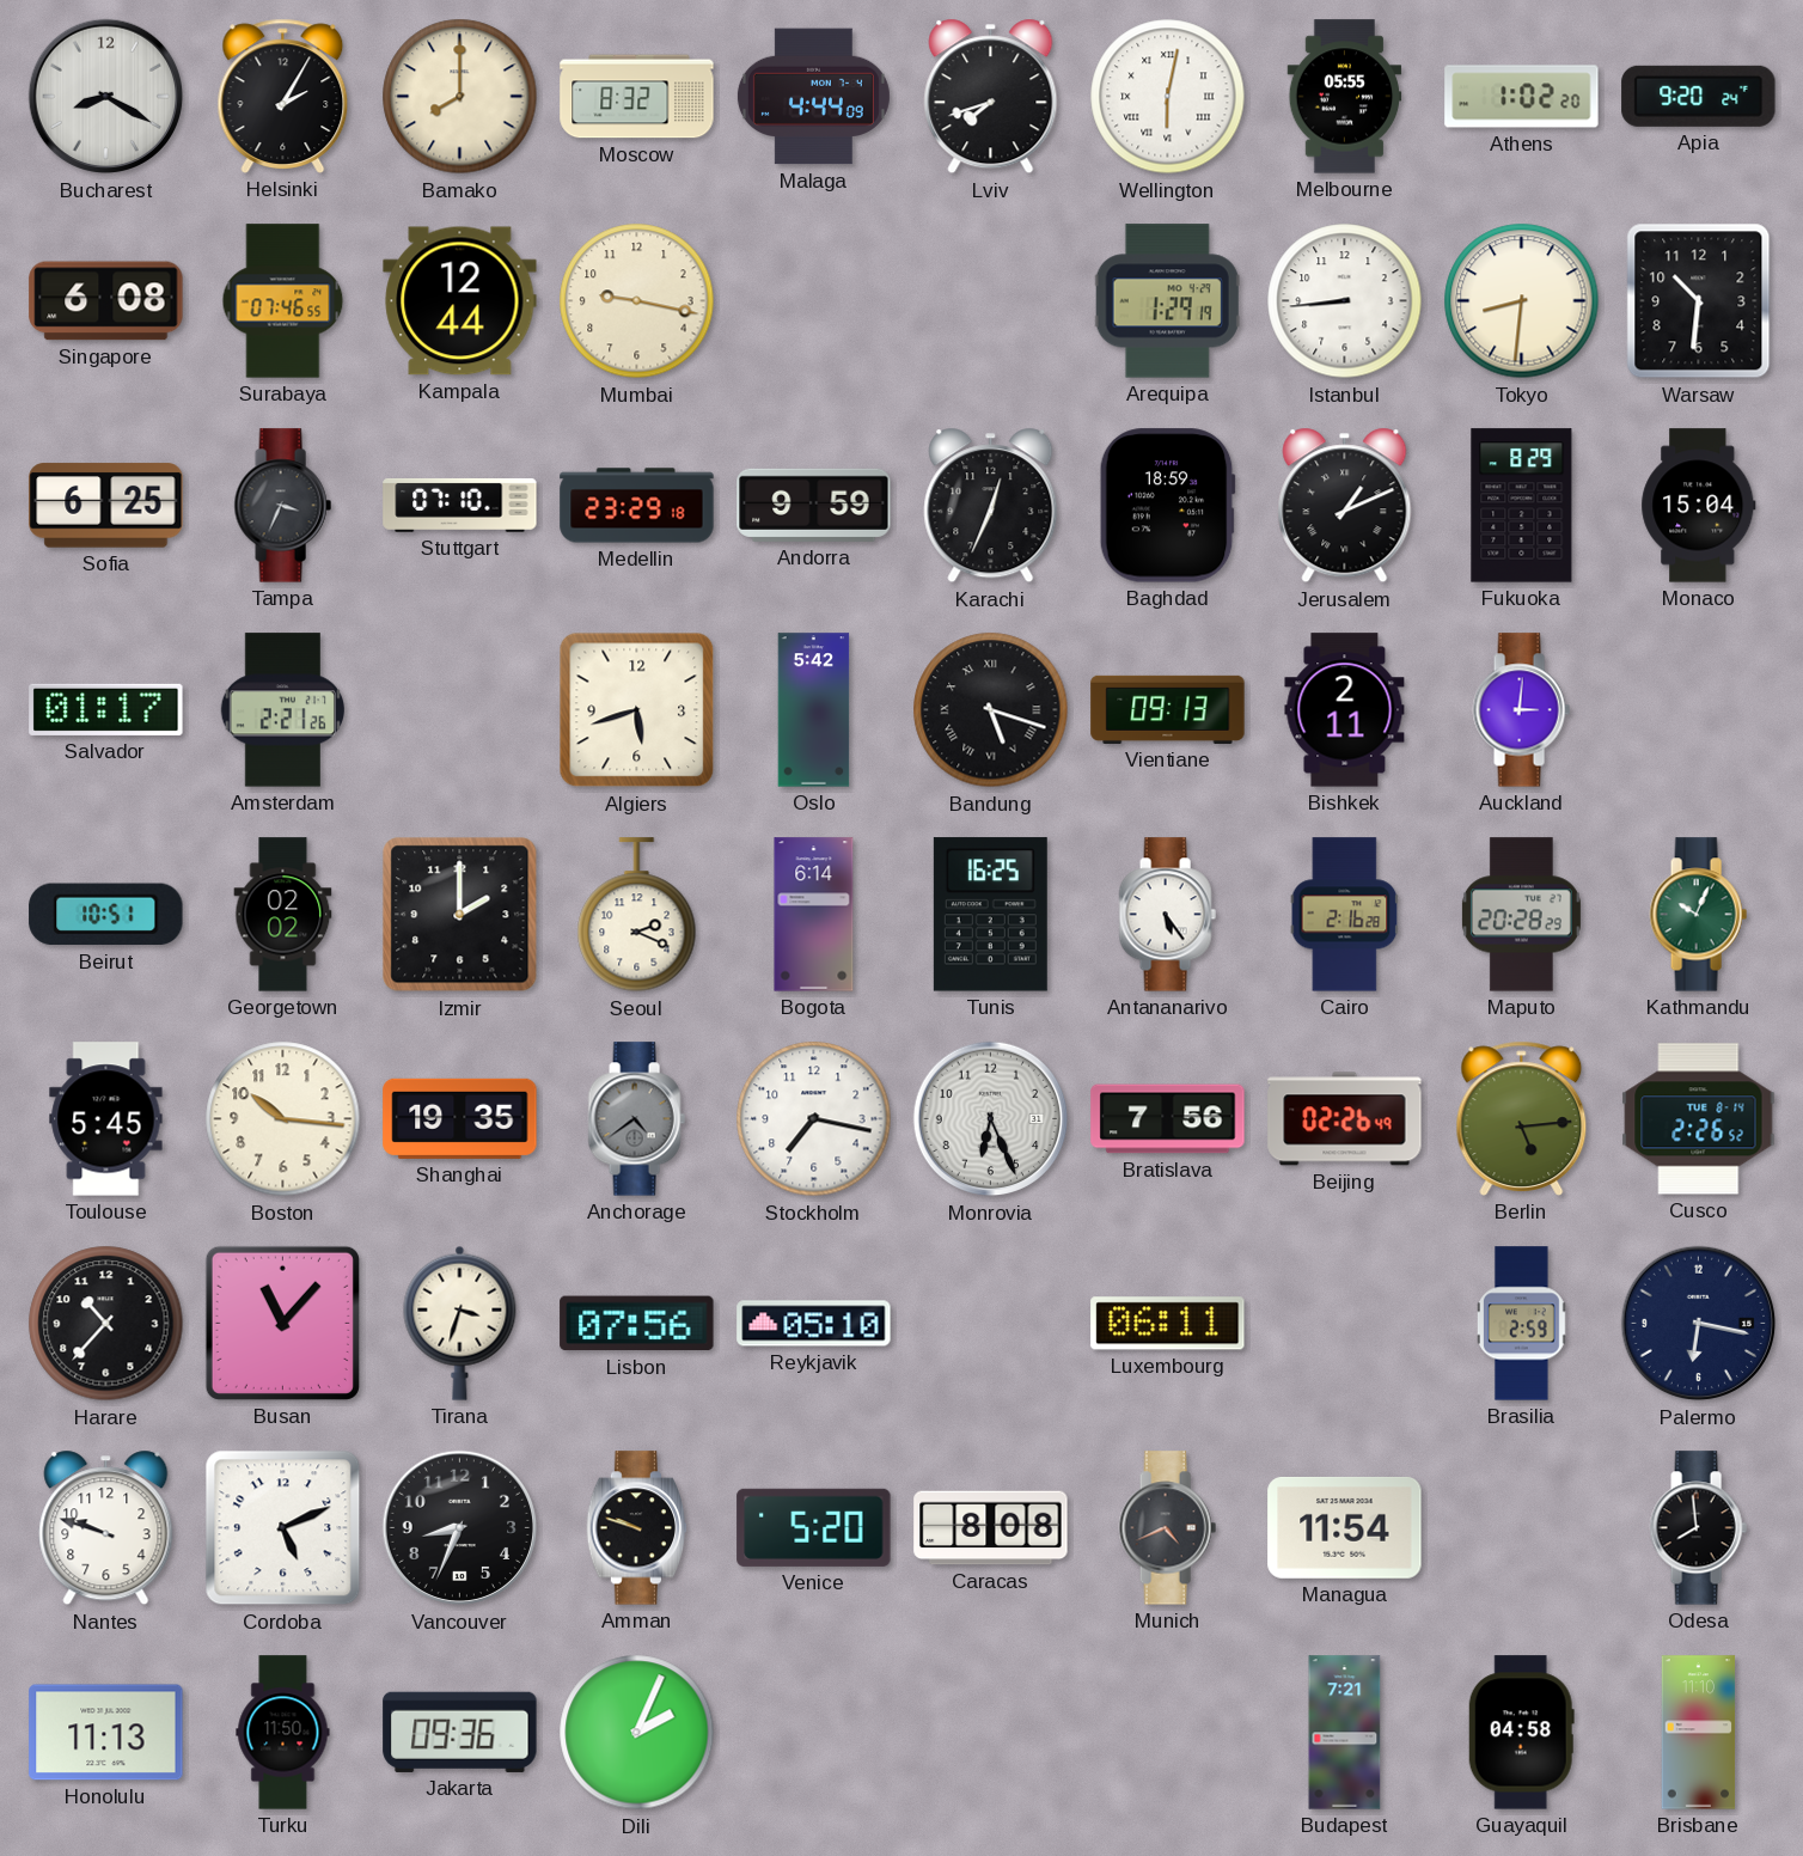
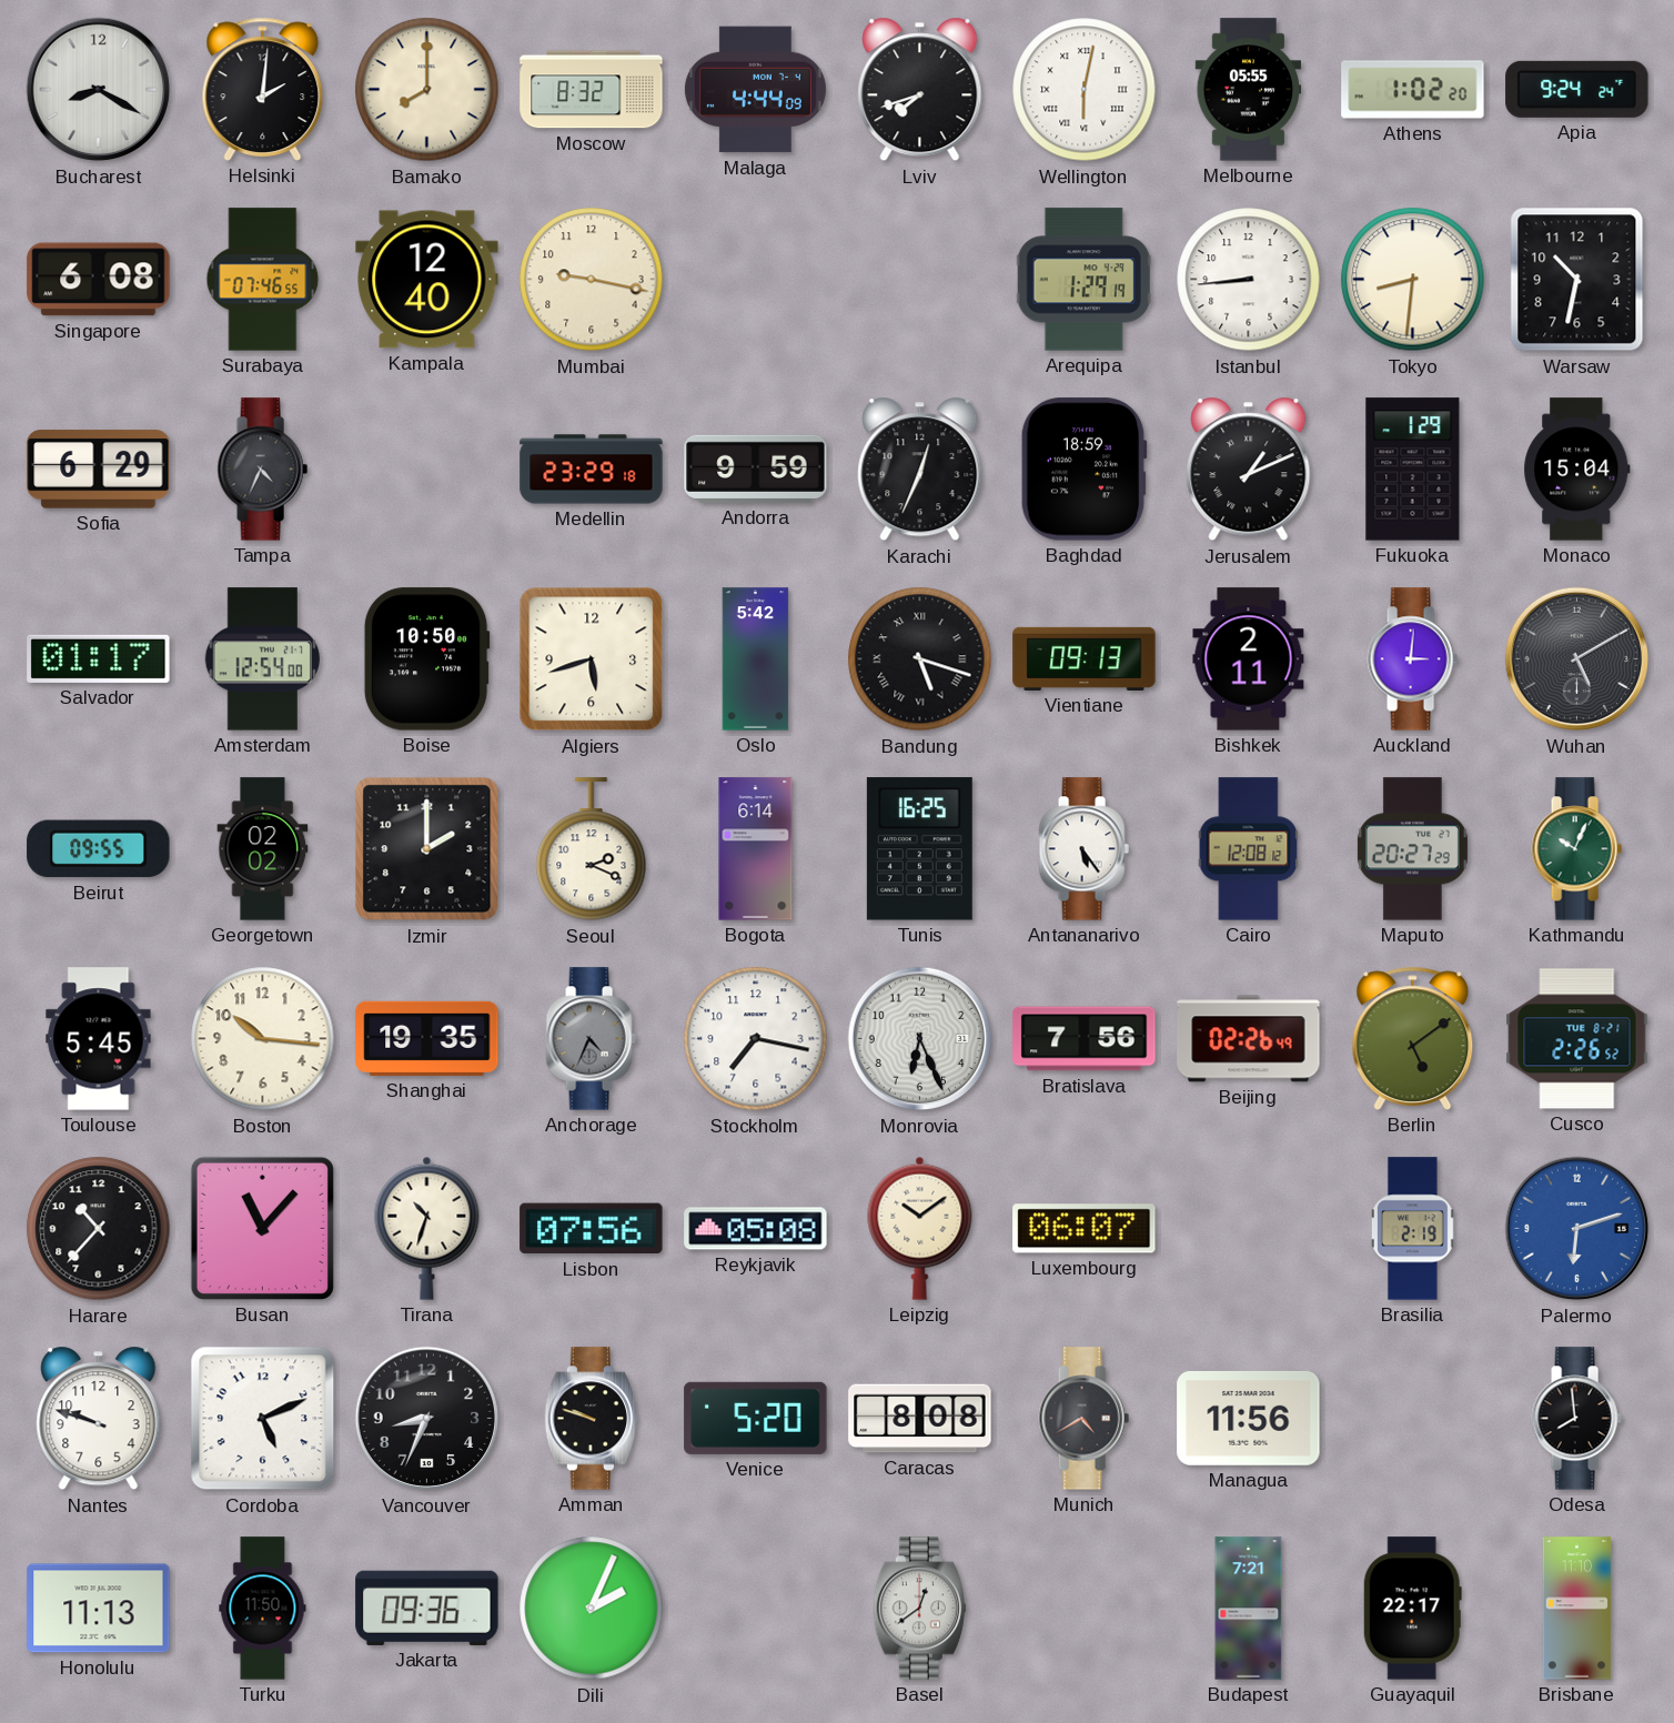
Helsinki: 2:05 -> 2:01
Apia: 9:20 -> 9:24
Kampala: 12:44 -> 12:40
Warsaw: 10:31 -> 10:32
Sofia: 6:25 -> 6:29
Tampa: 3:34 -> 4:34
Stuttgart: 07:10 -> none
Fukuoka: 8:29 -> 1:29
Amsterdam: 2:21 -> 12:54
Boise: none -> 10:50
Wuhan: none -> 5:10
Beirut: 10:51 -> 09:55
Cairo: 2:16 -> 12:08
Maputo: 20:28 -> 20:27
Anchorage: 4:39 -> 4:34
Berlin: 5:14 -> 5:09
Cusco date: TUE 8-14 -> TUE 8-21
Tirana: 3:33 -> 10:33
Reykjavik: 05:10 -> 05:08
Leipzig: none -> 10:09
Luxembourg: 06:11 -> 06:07
Brasilia: 2:59 -> 2:19
Palermo: 6:17 -> 6:12
Palermo dial: navy -> blue
Munich: 4:41 -> 4:40
Managua: 11:54 -> 11:56
Basel: none -> 12:39
Guayaquil: 04:58 -> 22:17
